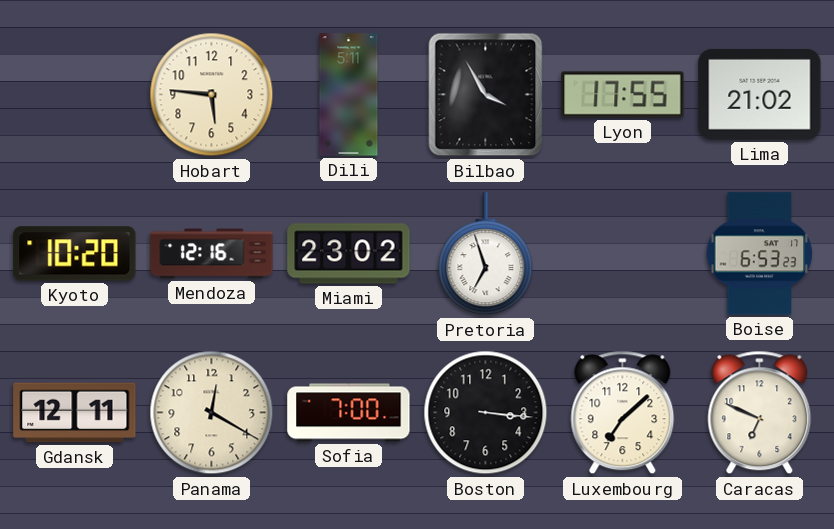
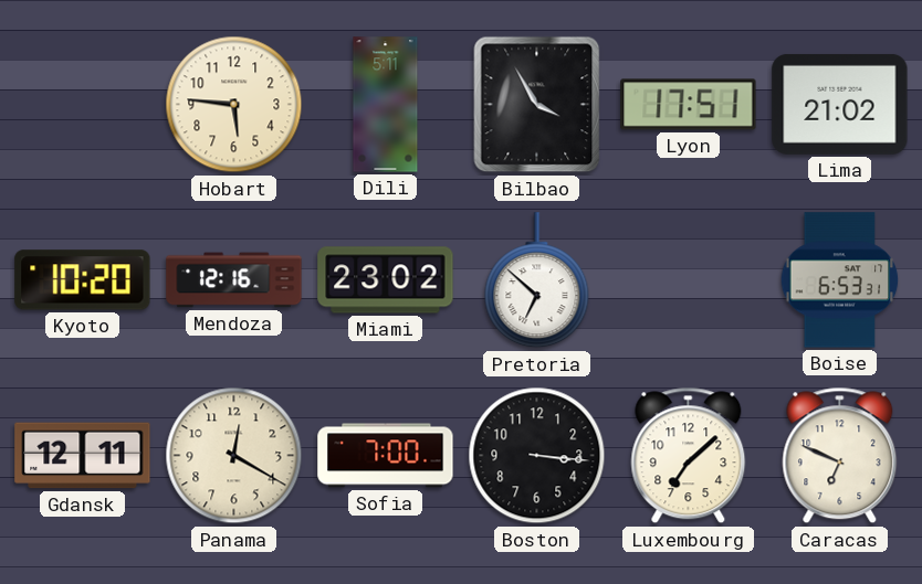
Lyon: 17:55 -> 17:51
Pretoria: 6:57 -> 6:52
Boise: 6:53:23 -> 6:53:31
